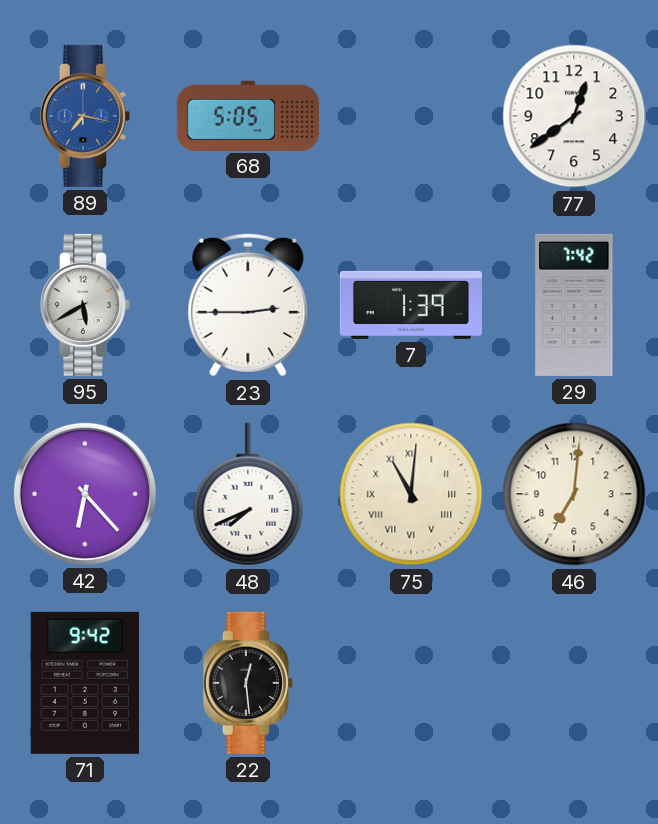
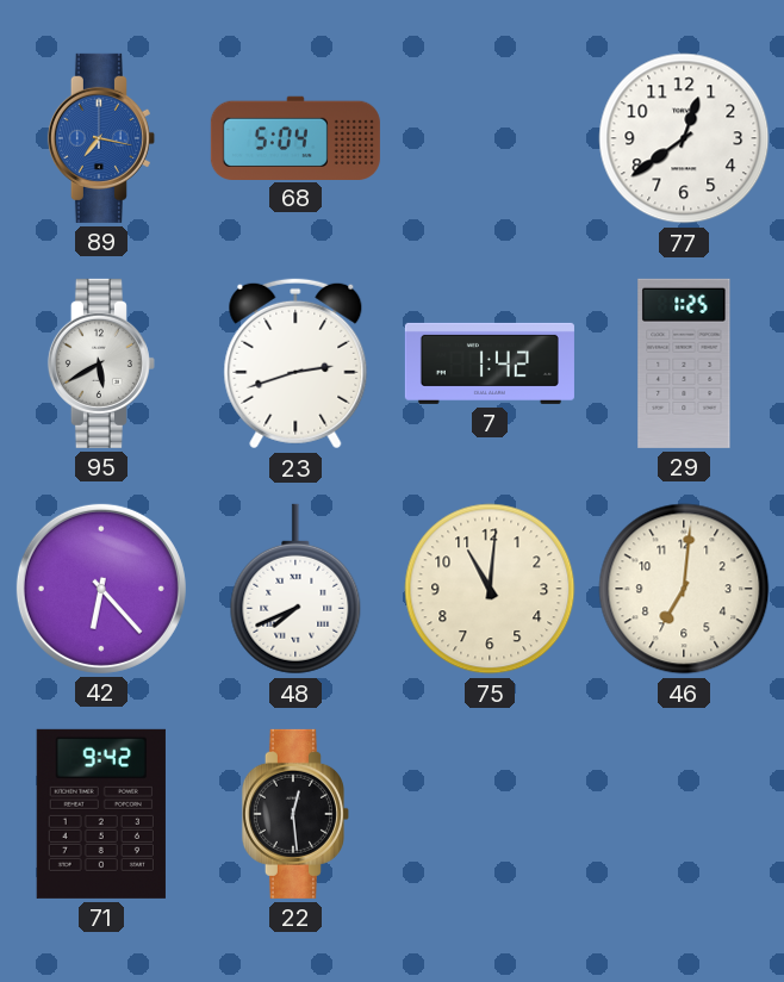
68: 5:05 -> 5:04
23: 2:45 -> 2:42
7: 1:39 -> 1:42
29: 7:42 -> 1:25
75 numerals: Roman -> Arabic
